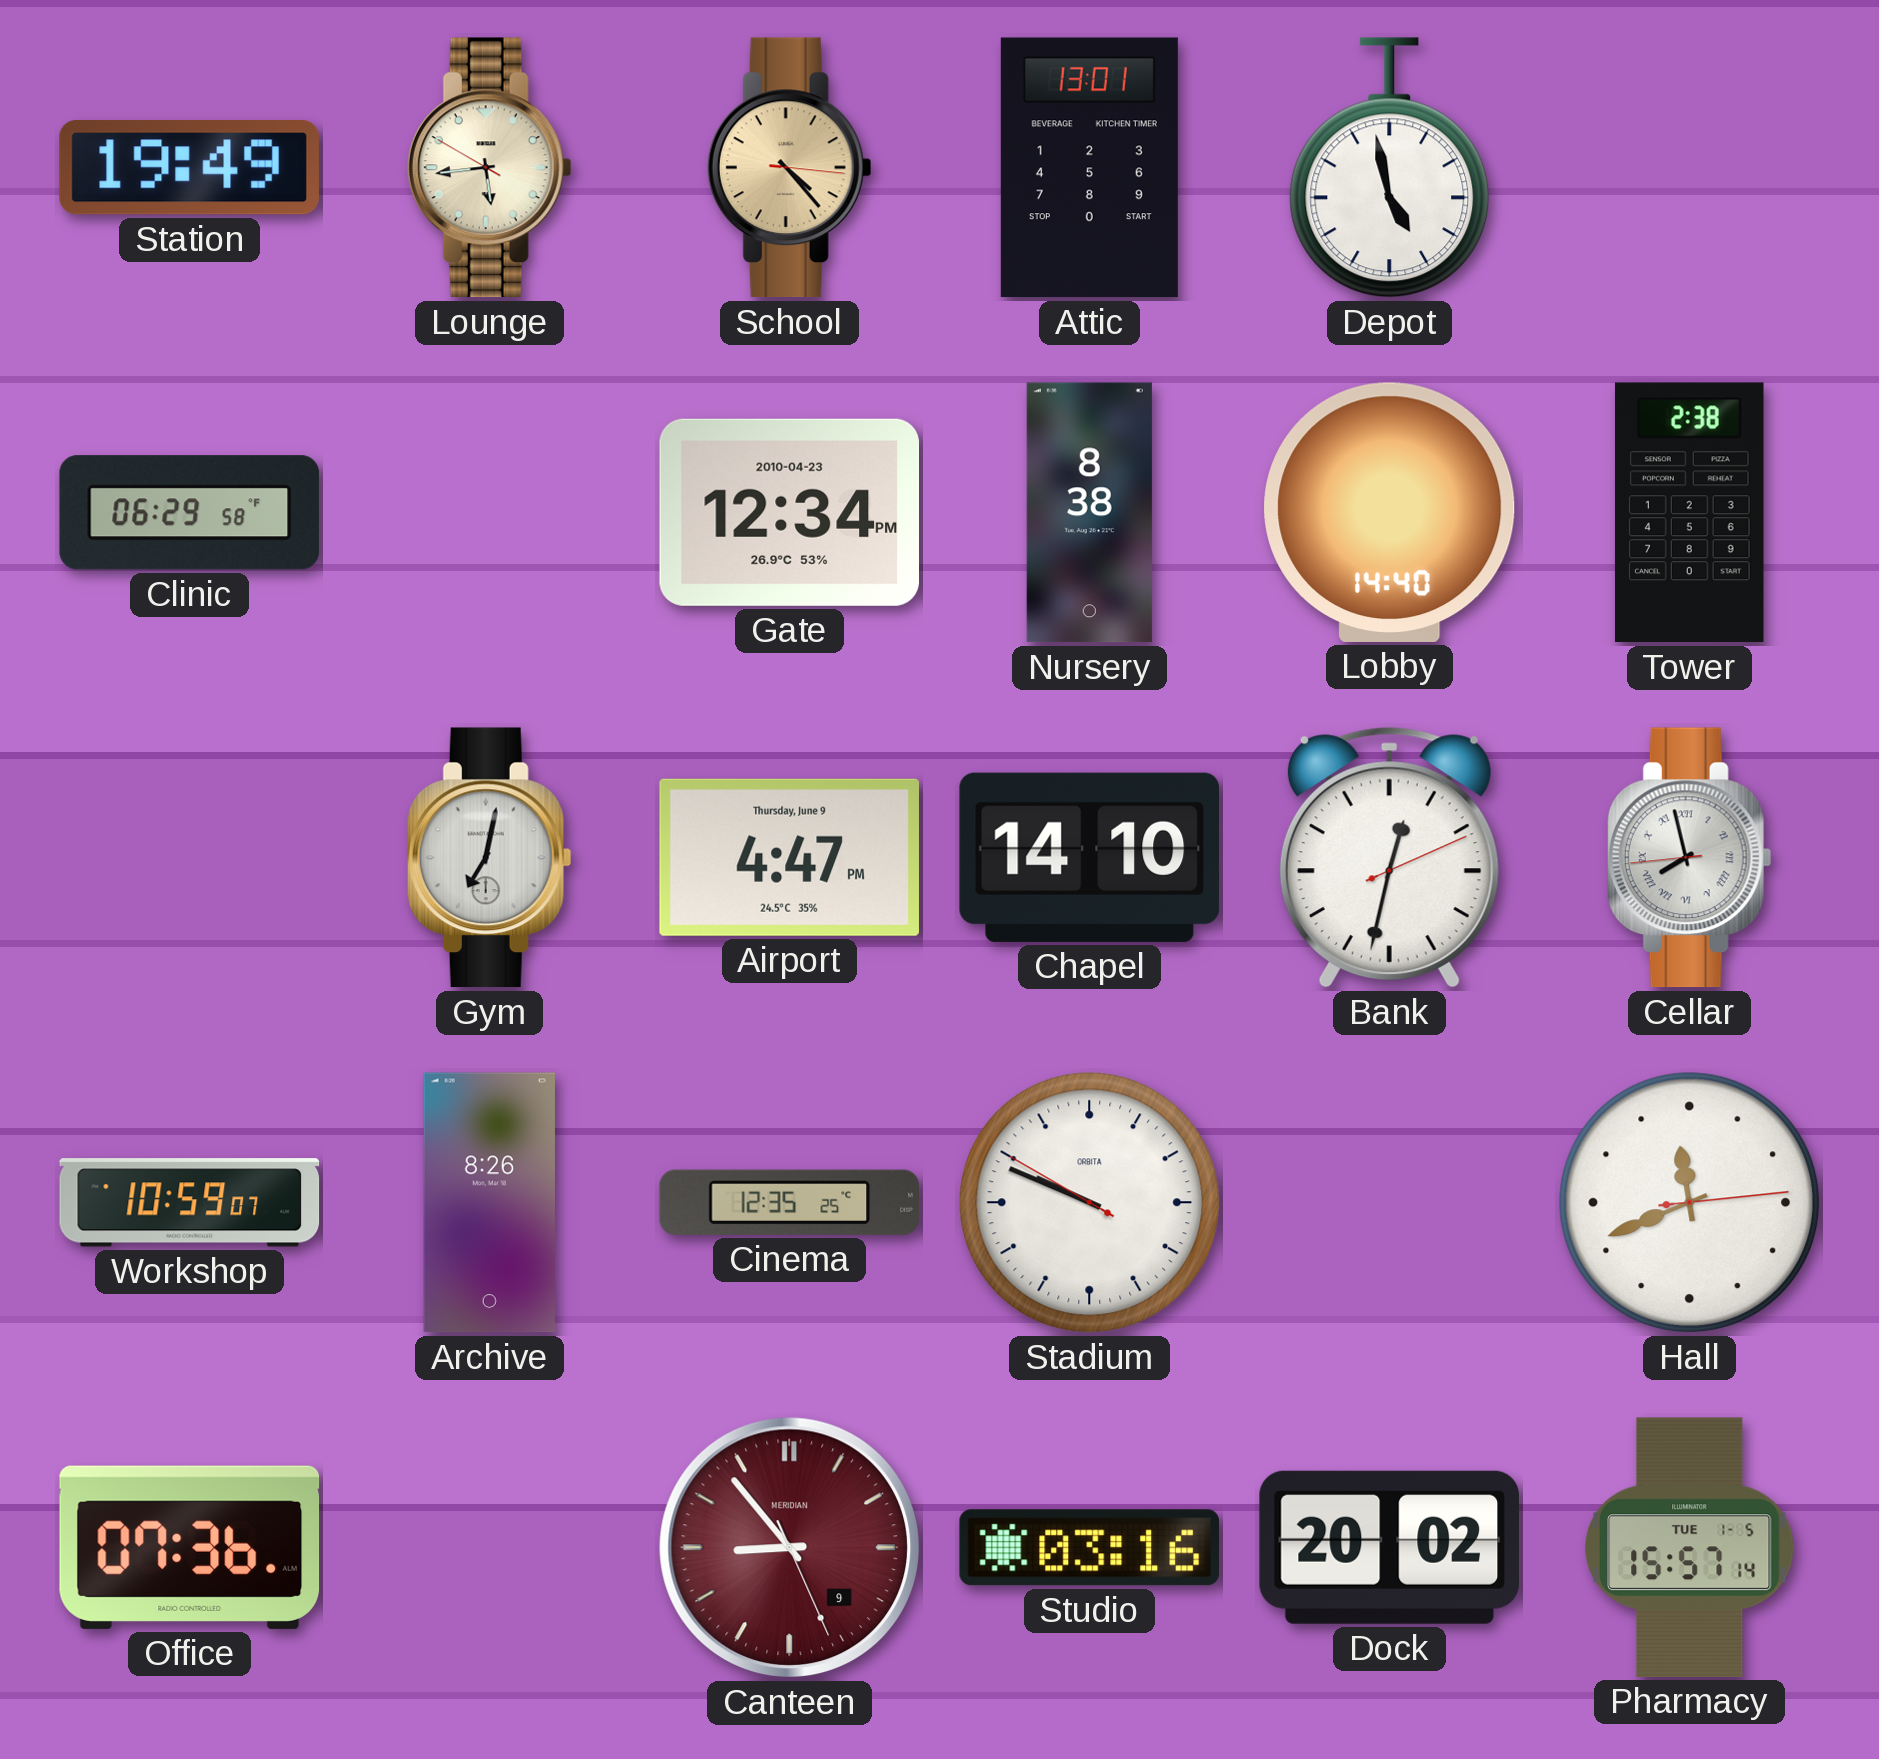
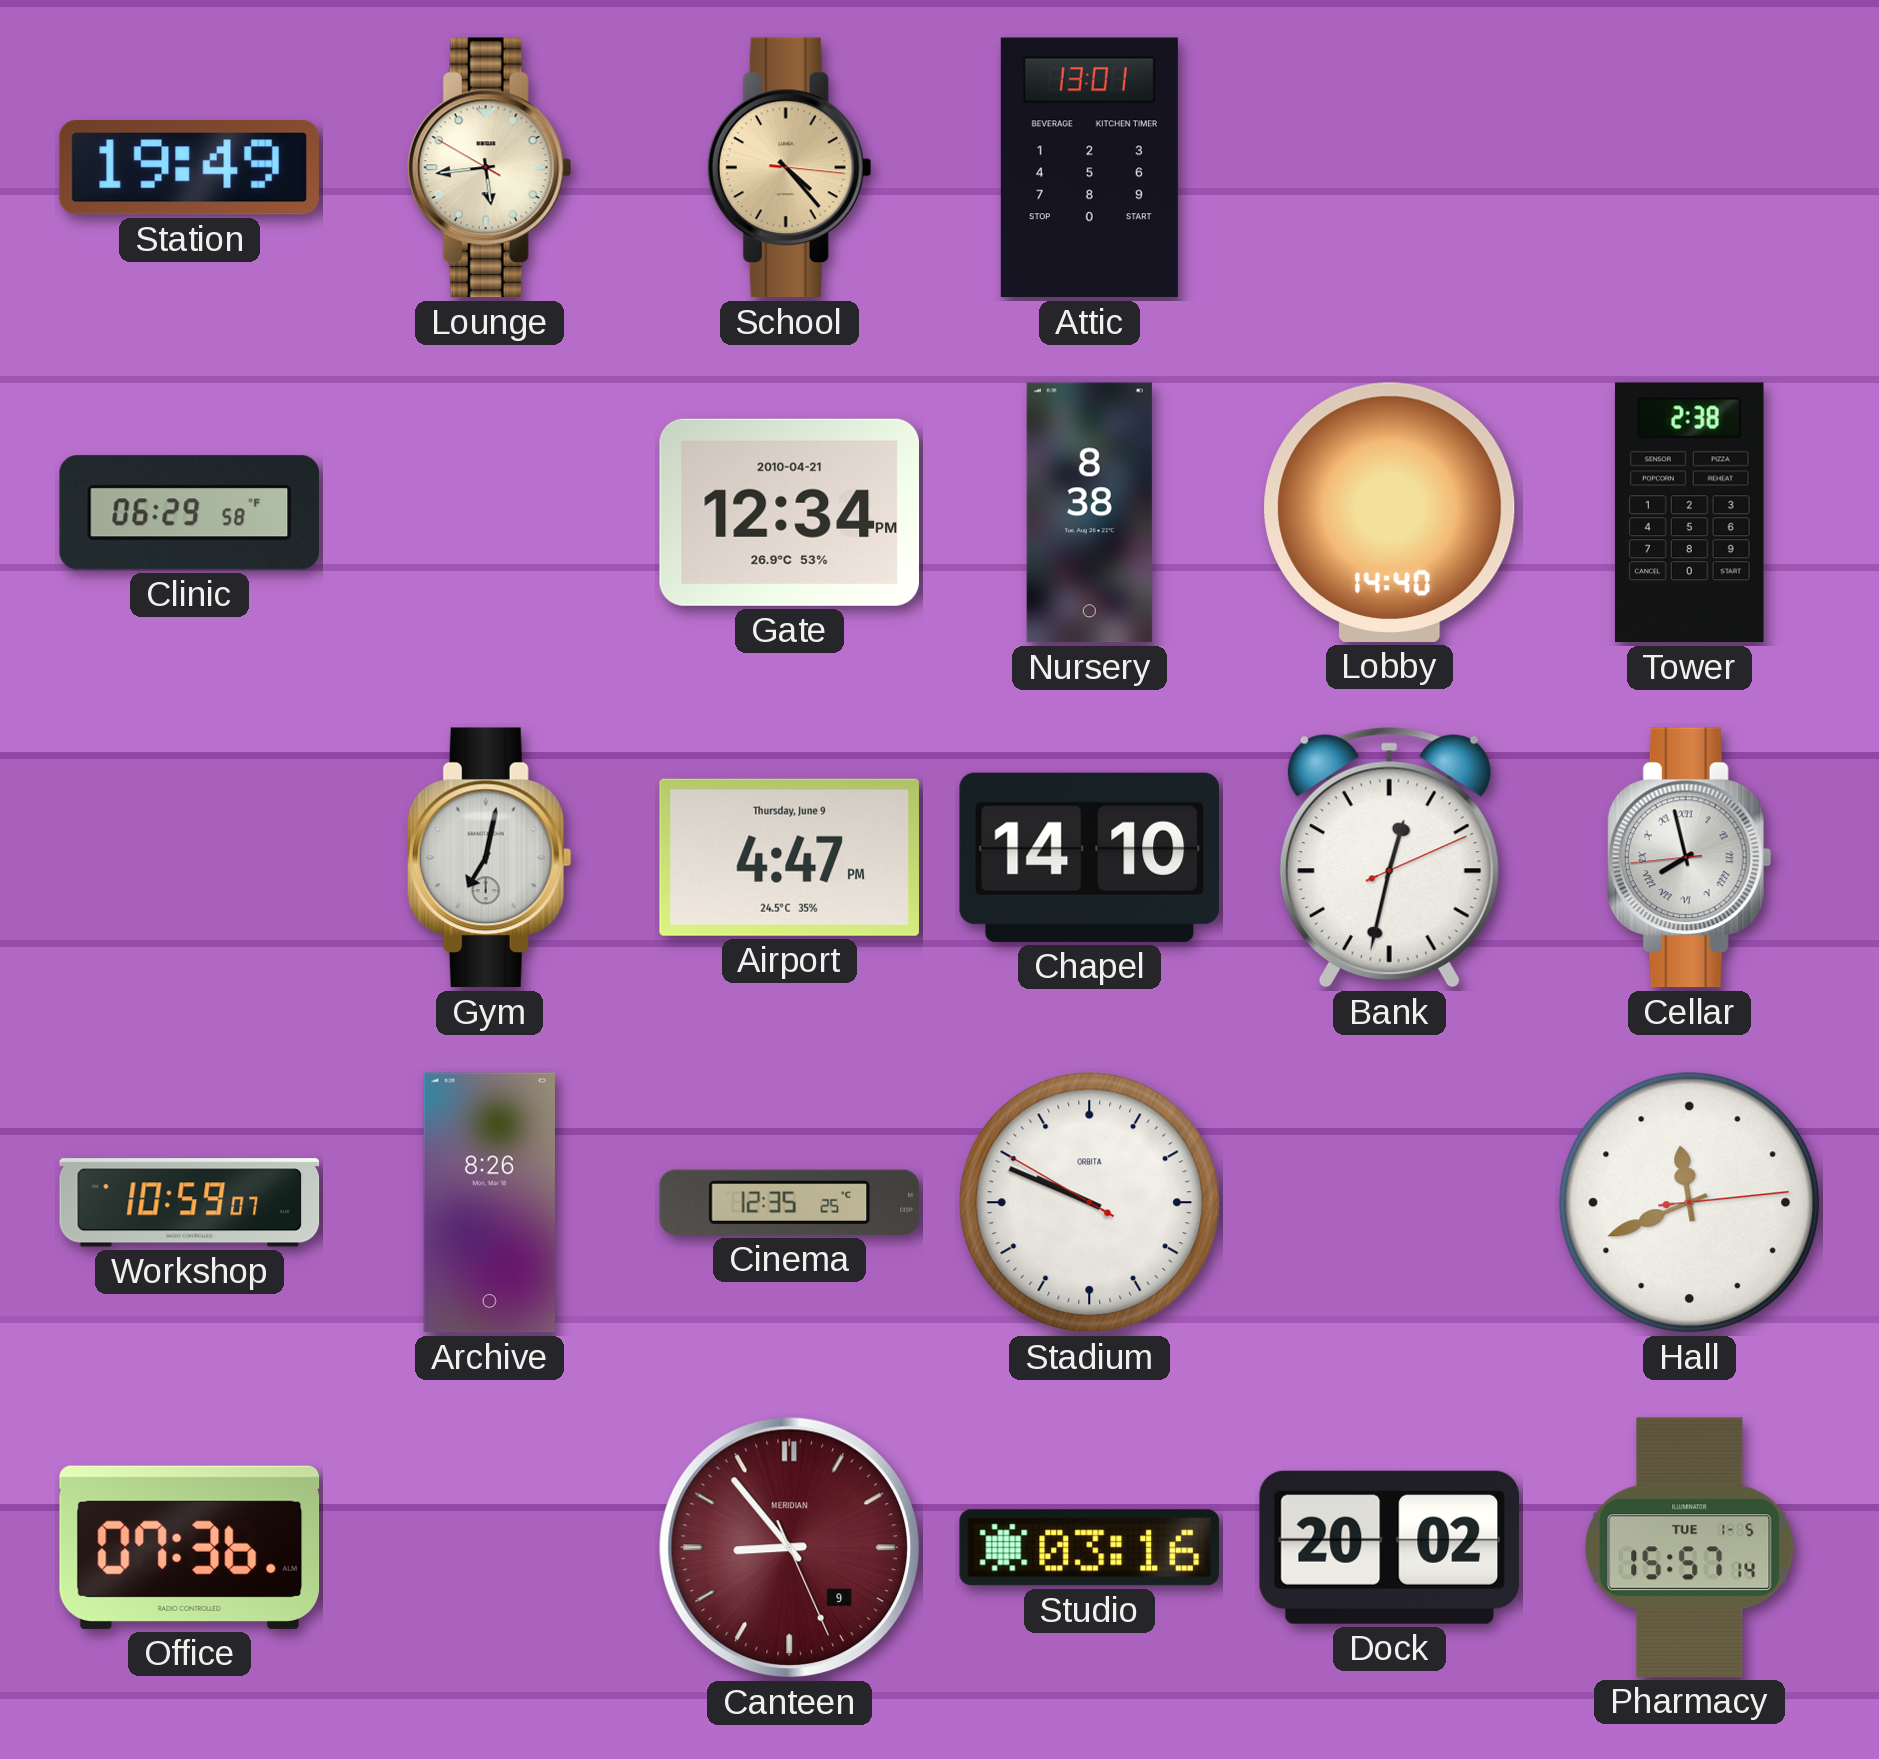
Depot: 4:58 -> none
Gate date: 2010-04-23 -> 2010-04-21
